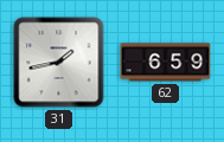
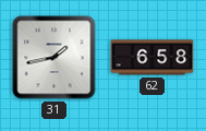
62: 6:59 -> 6:58
